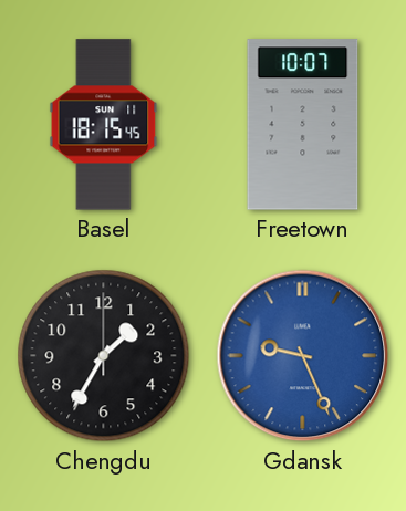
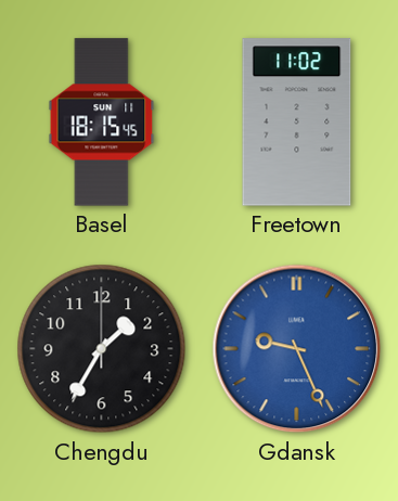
Freetown: 10:07 -> 11:02
